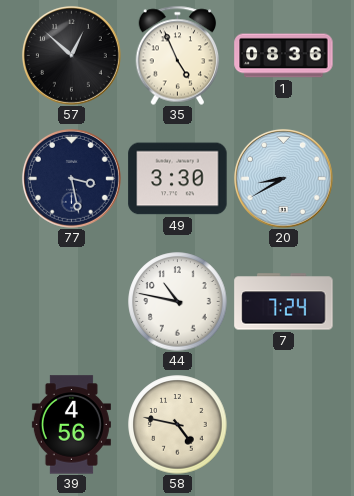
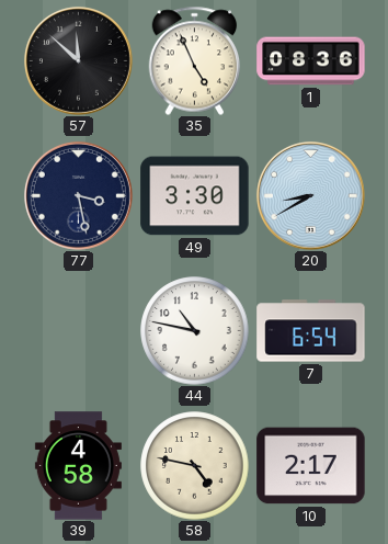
57: 12:52 -> 11:52
7: 7:24 -> 6:54
39: 4:56 -> 4:58
10: none -> 2:17
